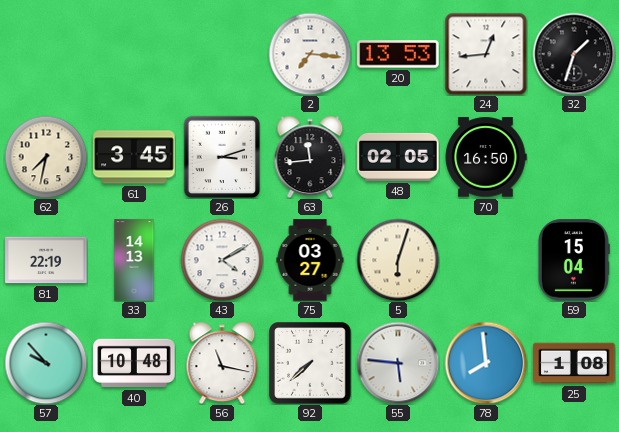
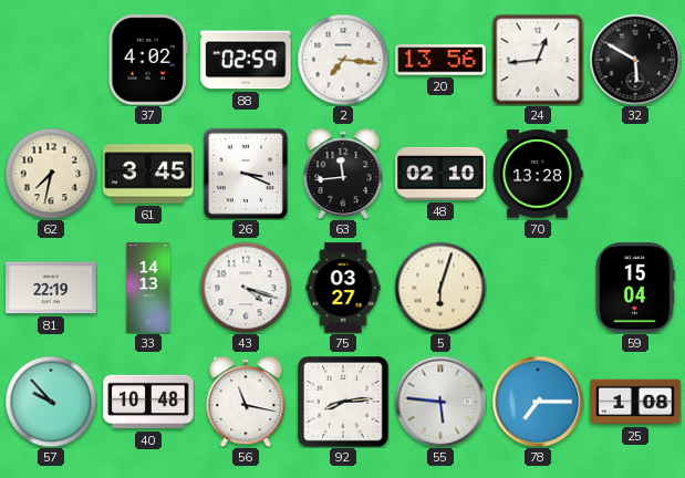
37: none -> 4:02
88: none -> 02:59
20: 13:53 -> 13:56
32: 1:33 -> 5:50
26: 3:12 -> 3:19
48: 02:05 -> 02:10
70: 16:50 -> 13:28
43: 4:10 -> 4:18
92: 7:38 -> 8:14
78: 7:59 -> 7:15
